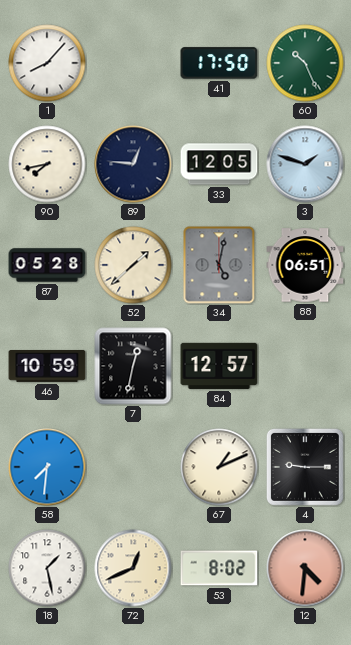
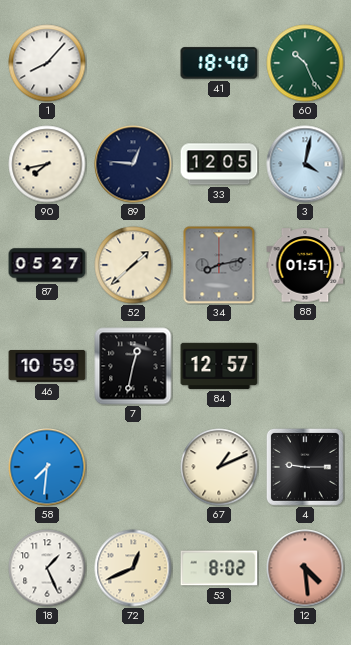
41: 17:50 -> 18:40
3: 1:48 -> 4:02
87: 05:28 -> 05:27
34: 5:02 -> 8:13
88: 06:51 -> 01:51
18: 1:28 -> 1:26
12: 4:31 -> 4:29
